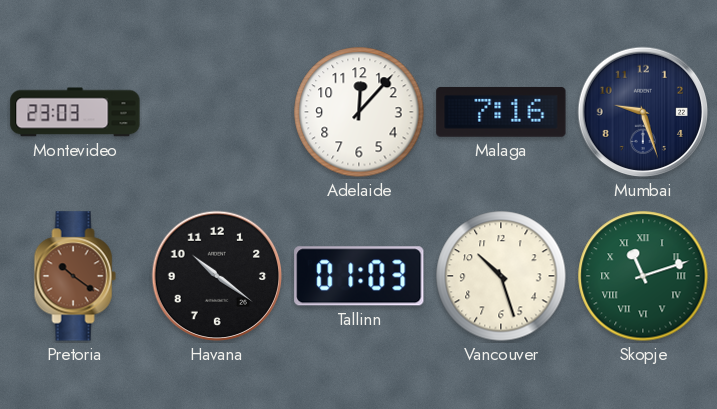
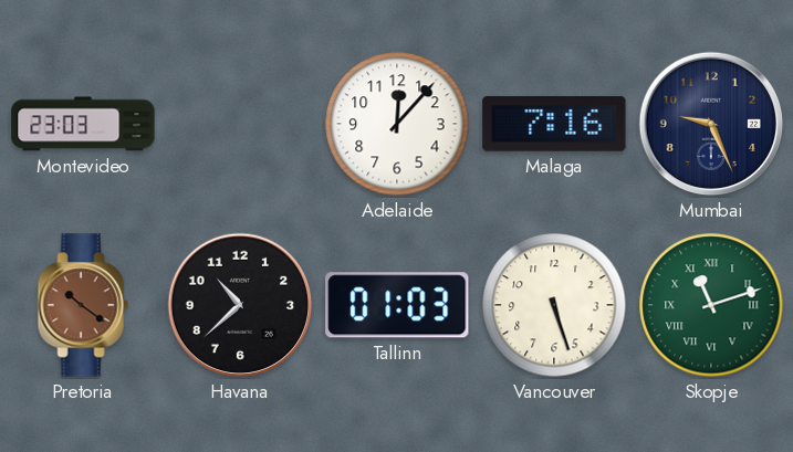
Mumbai: 9:27 -> 9:26
Havana: 10:21 -> 10:38
Vancouver: 10:27 -> 5:27
